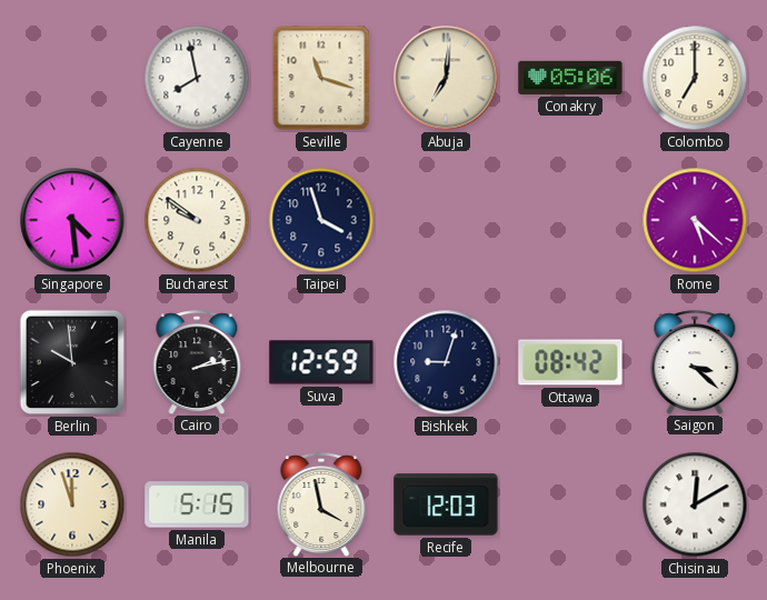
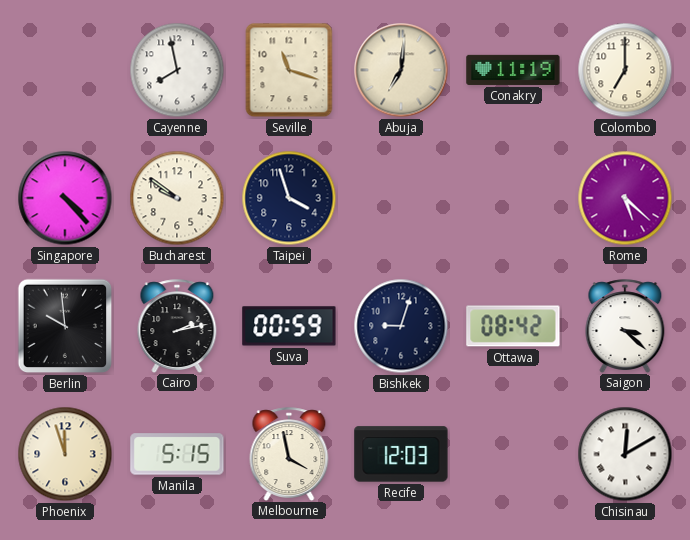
Conakry: 05:06 -> 11:19
Singapore: 4:29 -> 4:23
Suva: 12:59 -> 00:59
